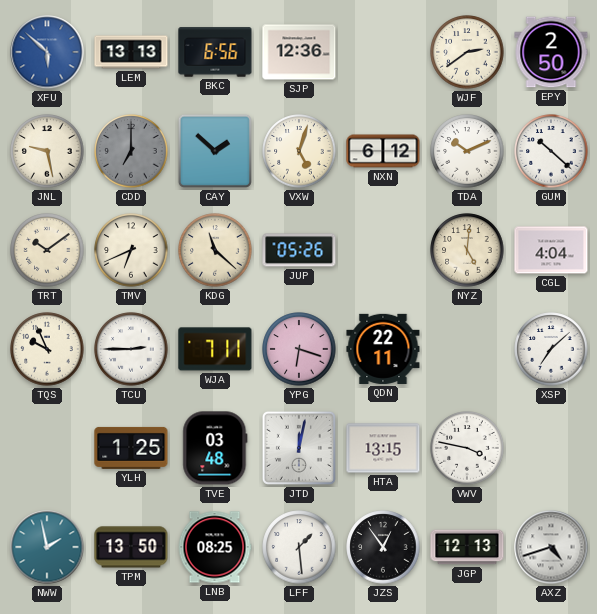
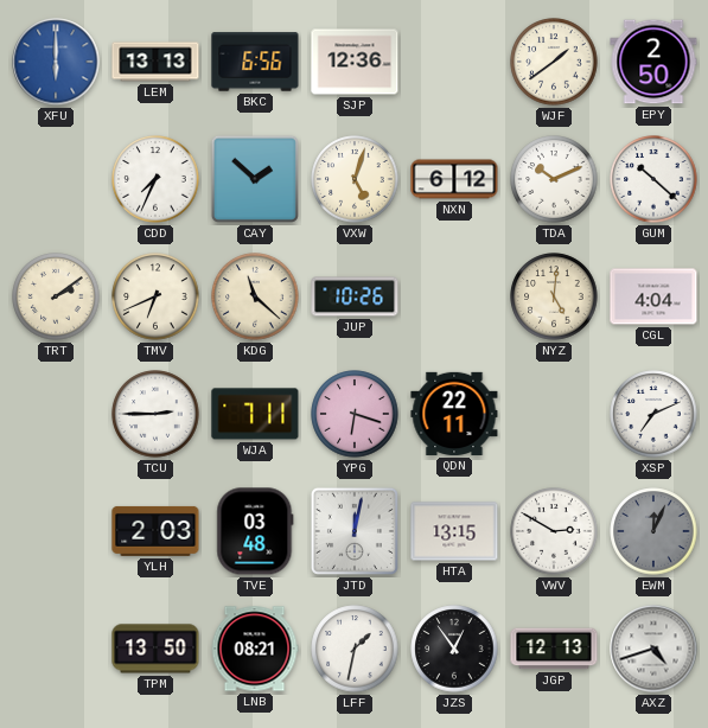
XFU: 5:52 -> 6:00
WJF: 2:39 -> 1:39
JNL: 9:28 -> none
CDD: 7:00 -> 7:34
CDD dial: grey -> white
TRT: 10:09 -> 2:09
JUP: 05:26 -> 10:26
TQS: 9:56 -> none
XSP: 7:08 -> 7:11
YLH: 1:25 -> 2:03
VWV: 3:47 -> 2:50
EWM: none -> 12:04
NWW: 1:58 -> none
LNB: 08:25 -> 08:21
LFF: 1:29 -> 1:32
